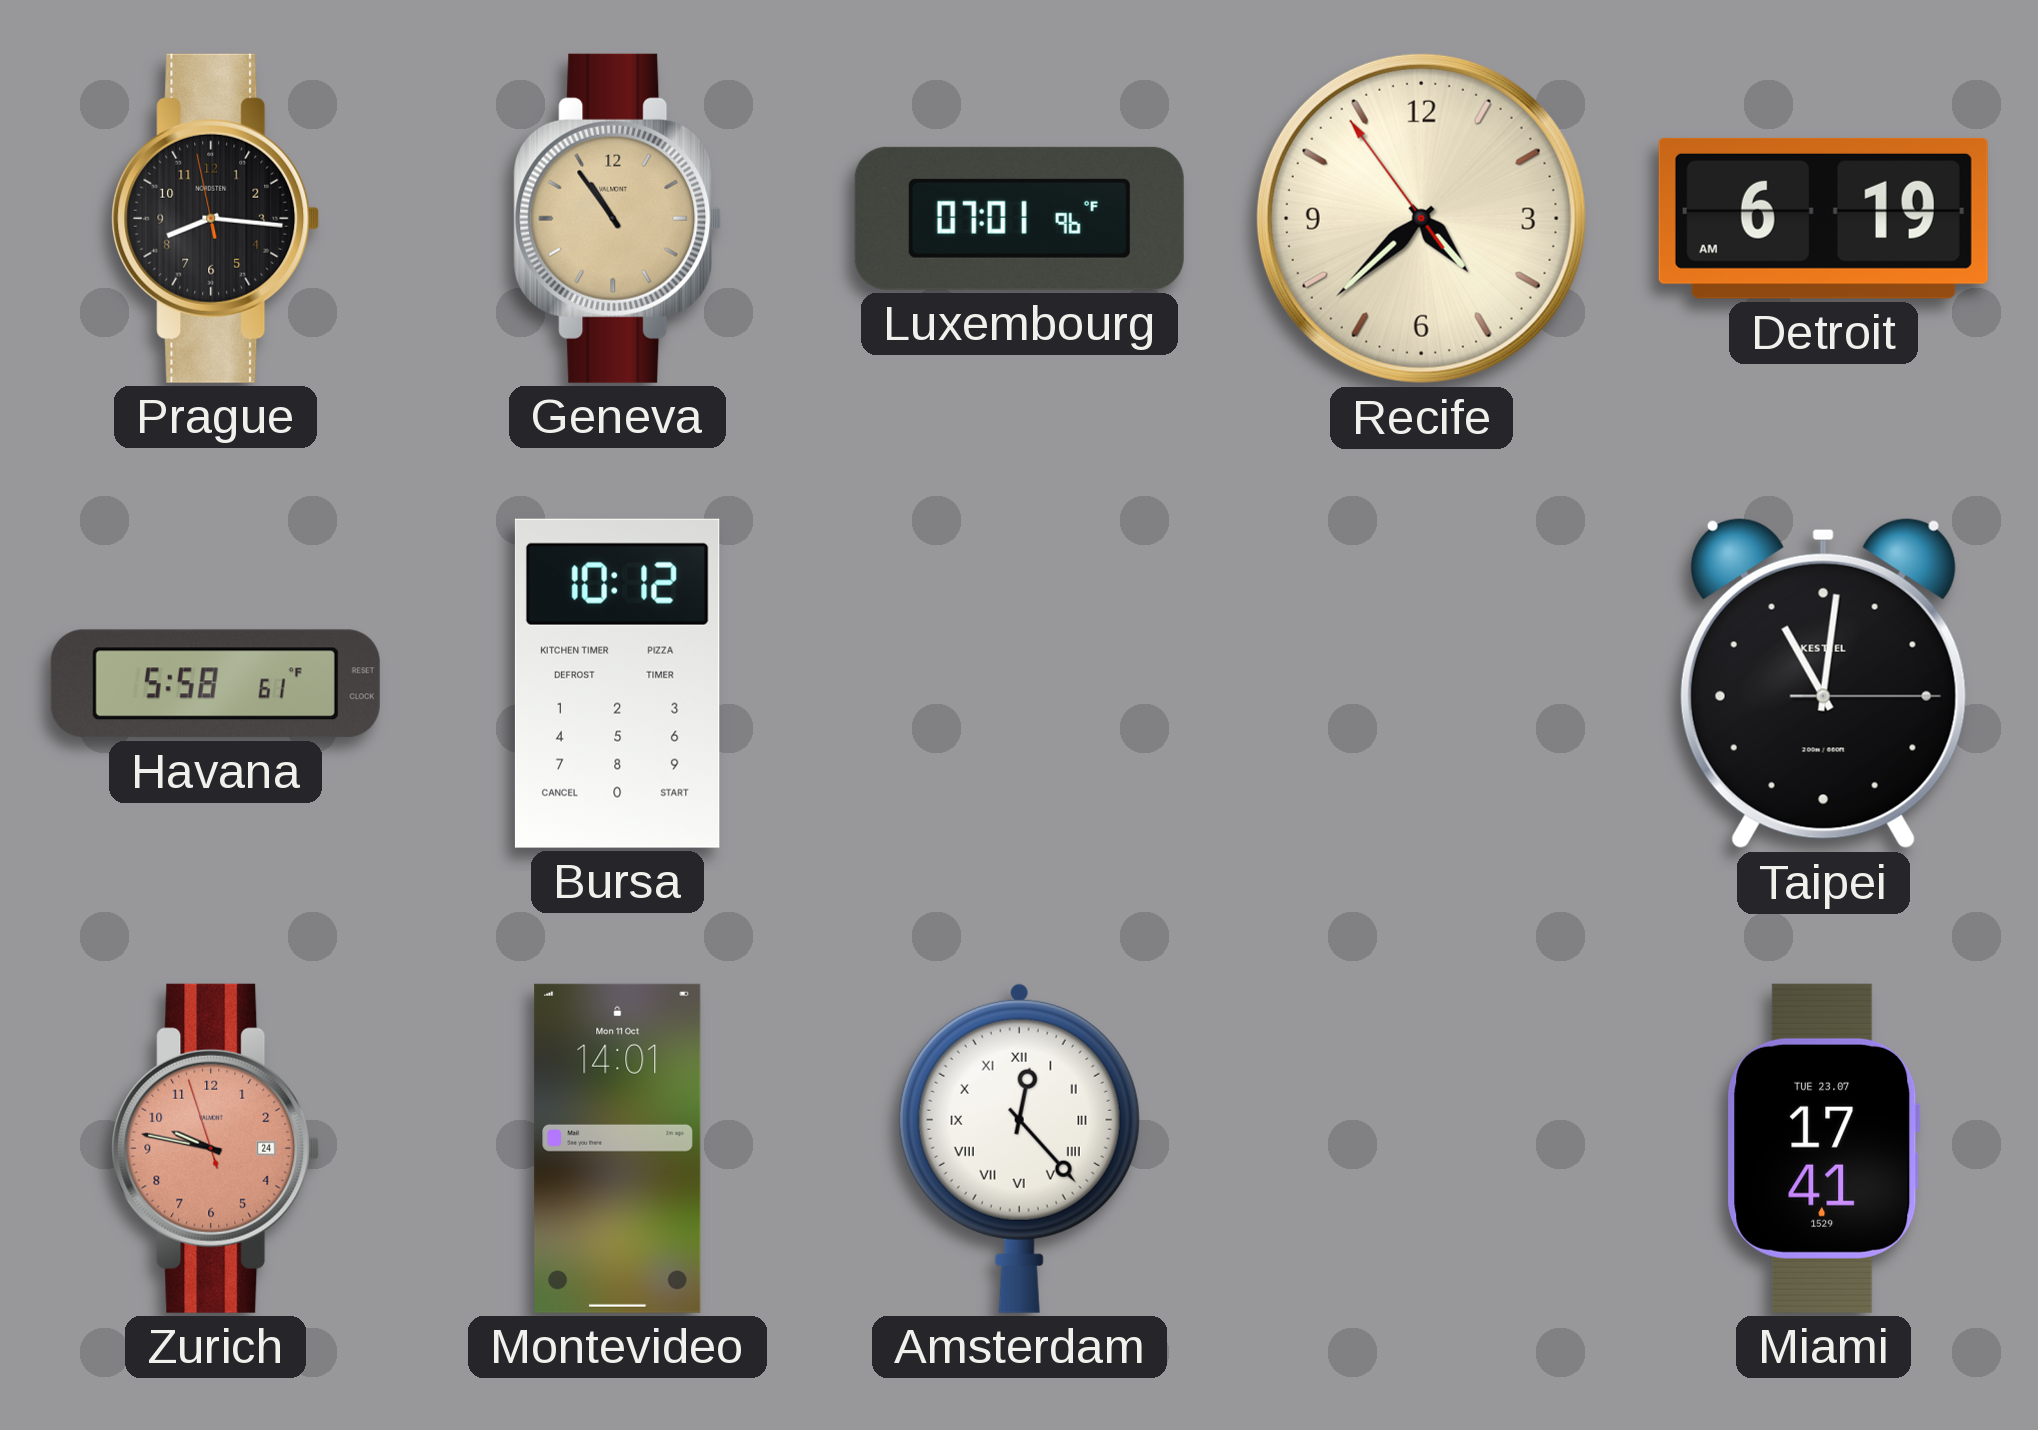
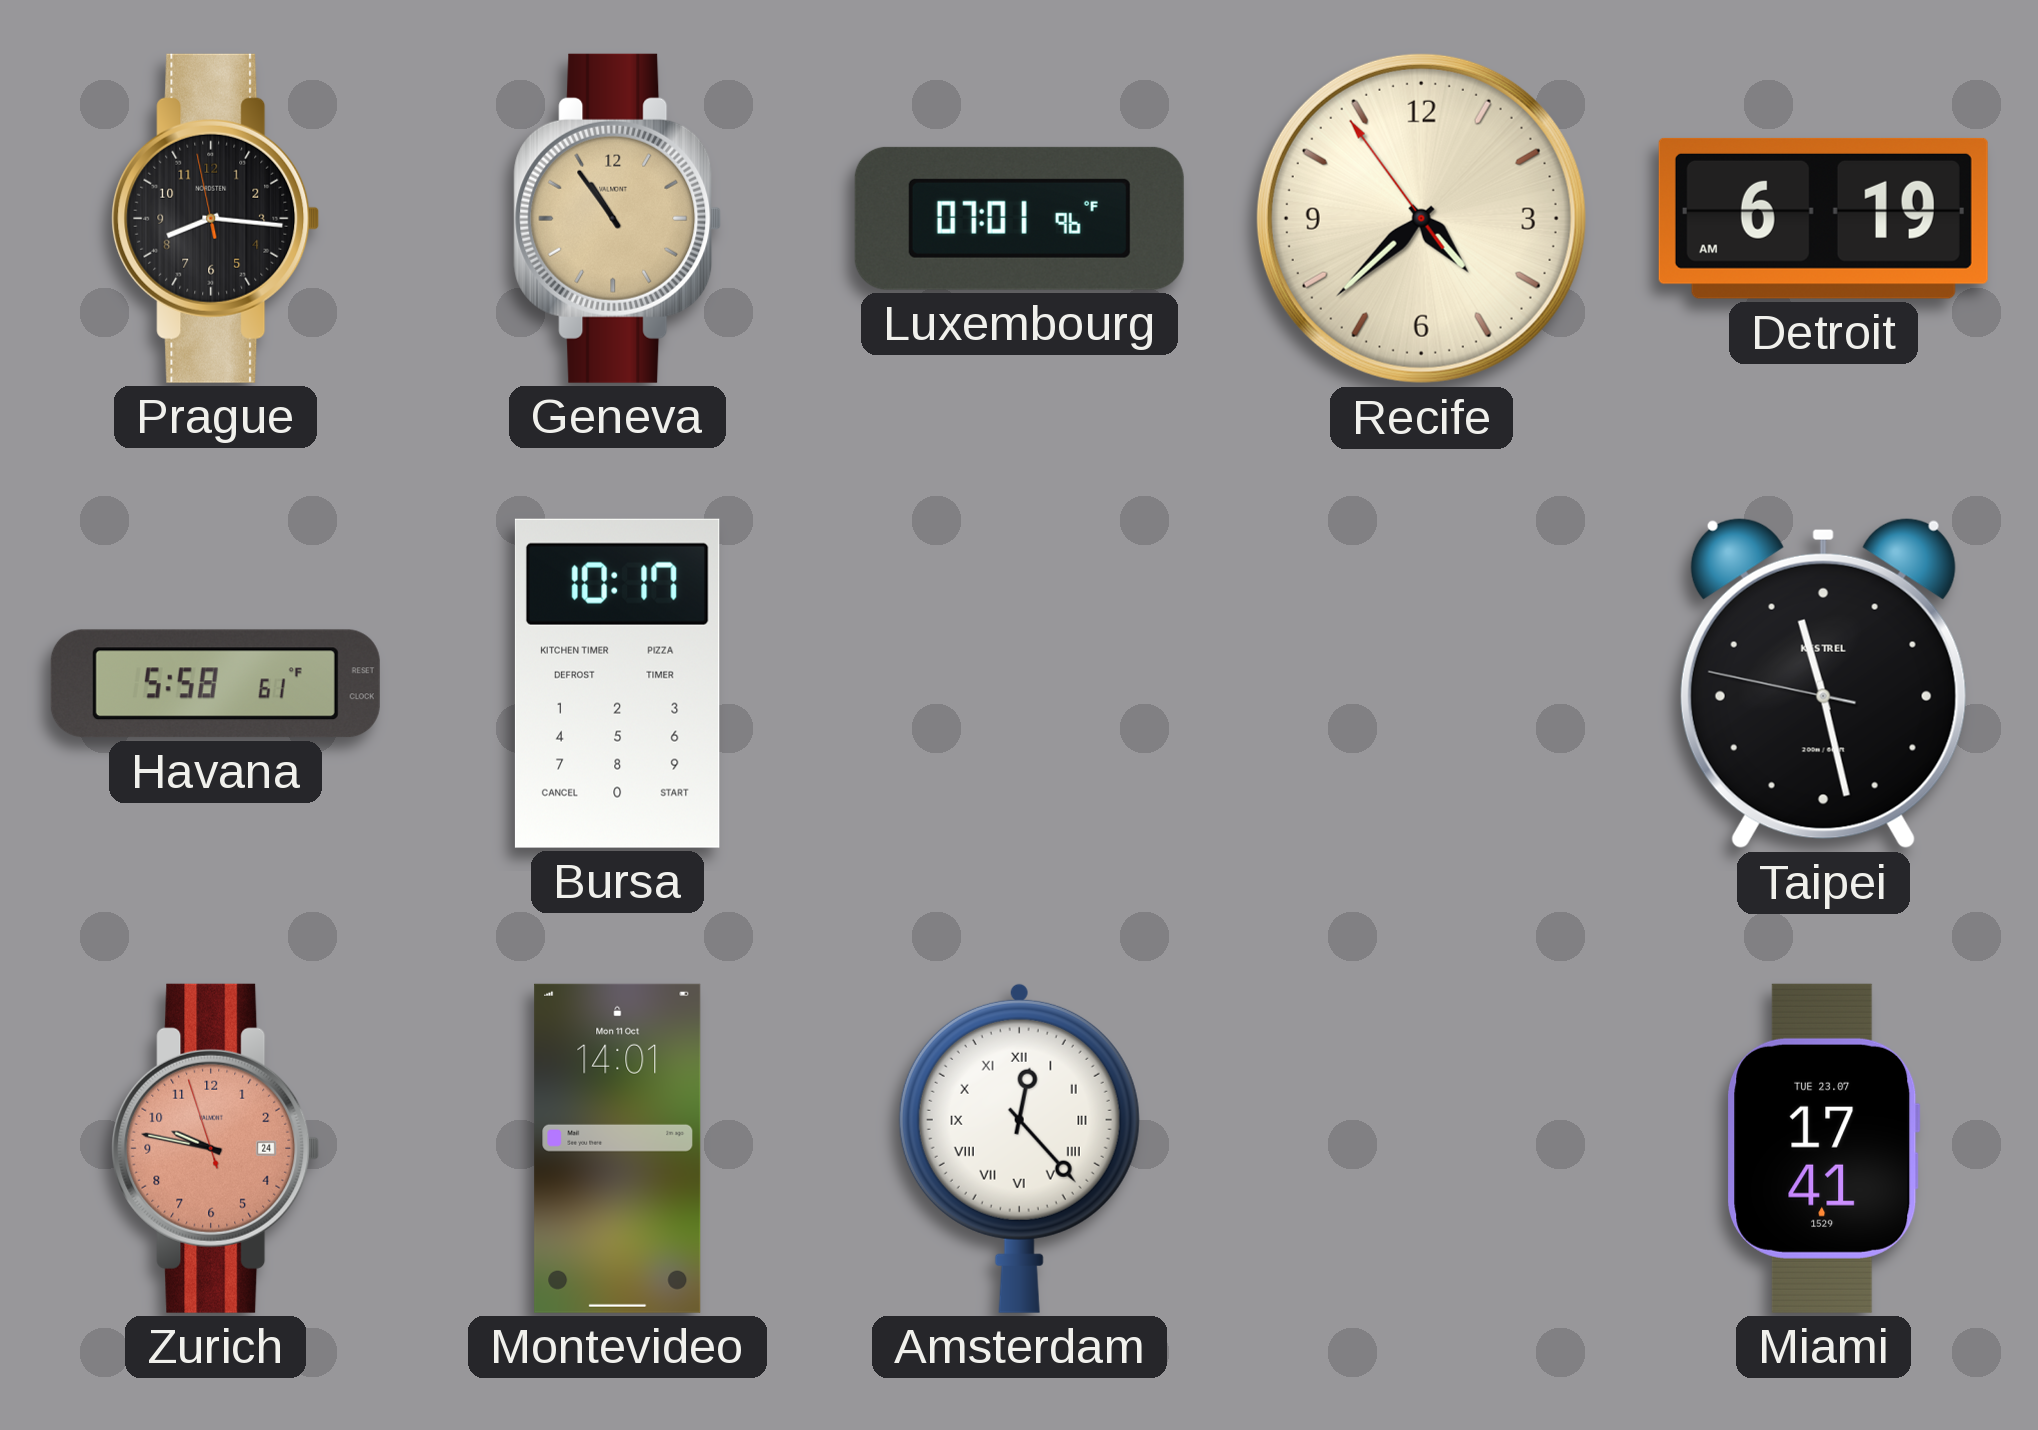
Bursa: 10:12 -> 10:17
Taipei: 11:01 -> 11:27
